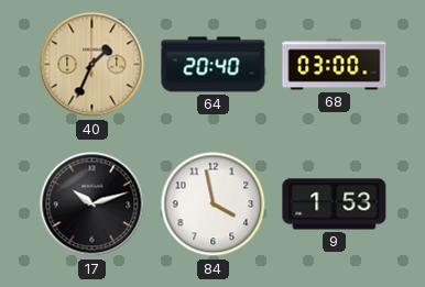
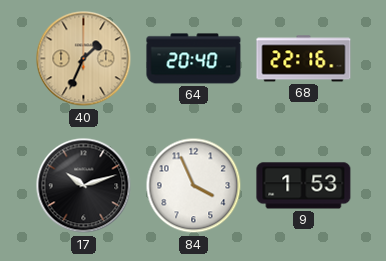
68: 03:00 -> 22:16
84: 3:58 -> 3:56
